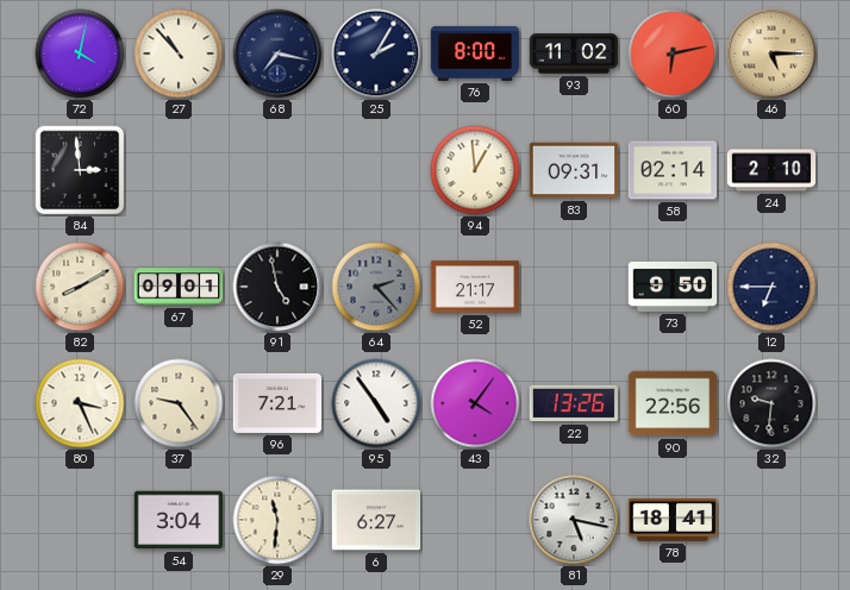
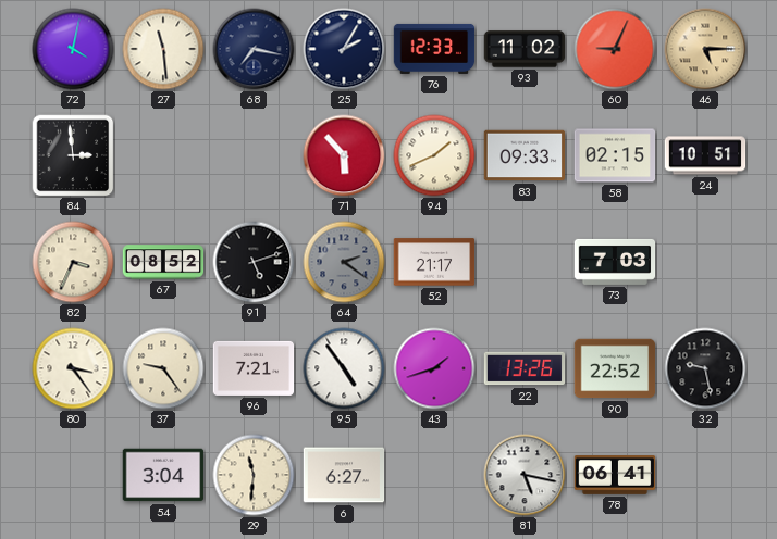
27: 10:53 -> 11:29
76: 8:00 -> 12:33
60: 6:13 -> 9:04
71: none -> 5:53
94: 12:59 -> 1:41
83: 09:31 -> 09:33
58: 02:14 -> 02:15
24: 2:10 -> 10:51
82: 8:10 -> 3:34
67: 09:01 -> 08:52
91: 4:58 -> 5:12
64: 2:23 -> 2:21
73: 9:50 -> 7:03
12: 6:45 -> none
80: 3:26 -> 3:24
43: 4:06 -> 1:42
90: 22:56 -> 22:52
32: 9:31 -> 9:28
78: 18:41 -> 06:41
